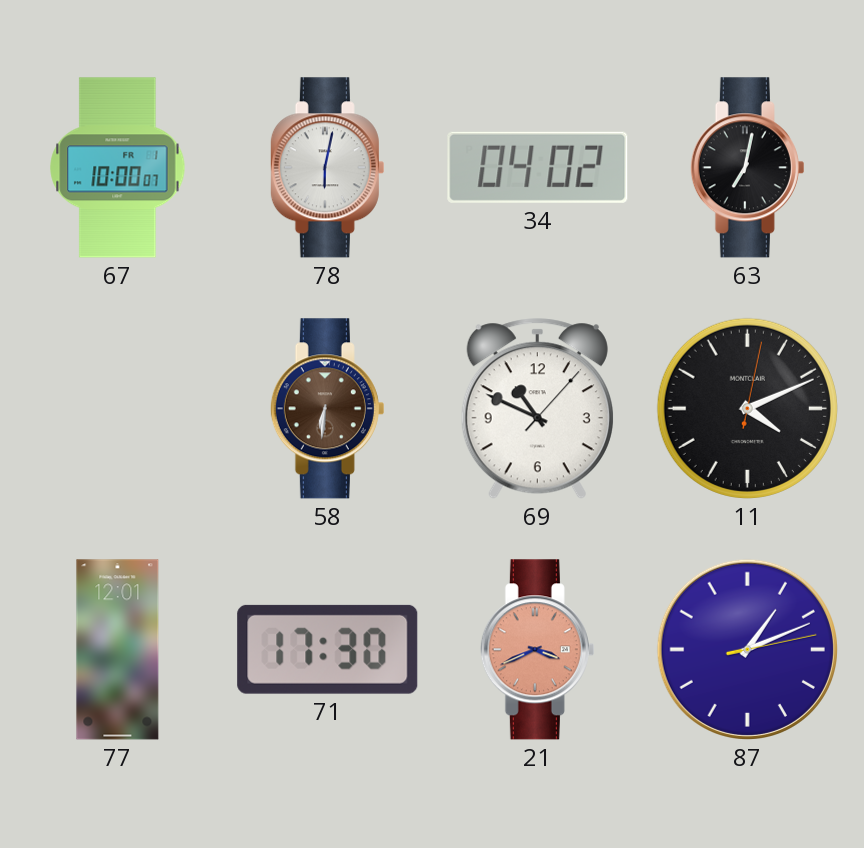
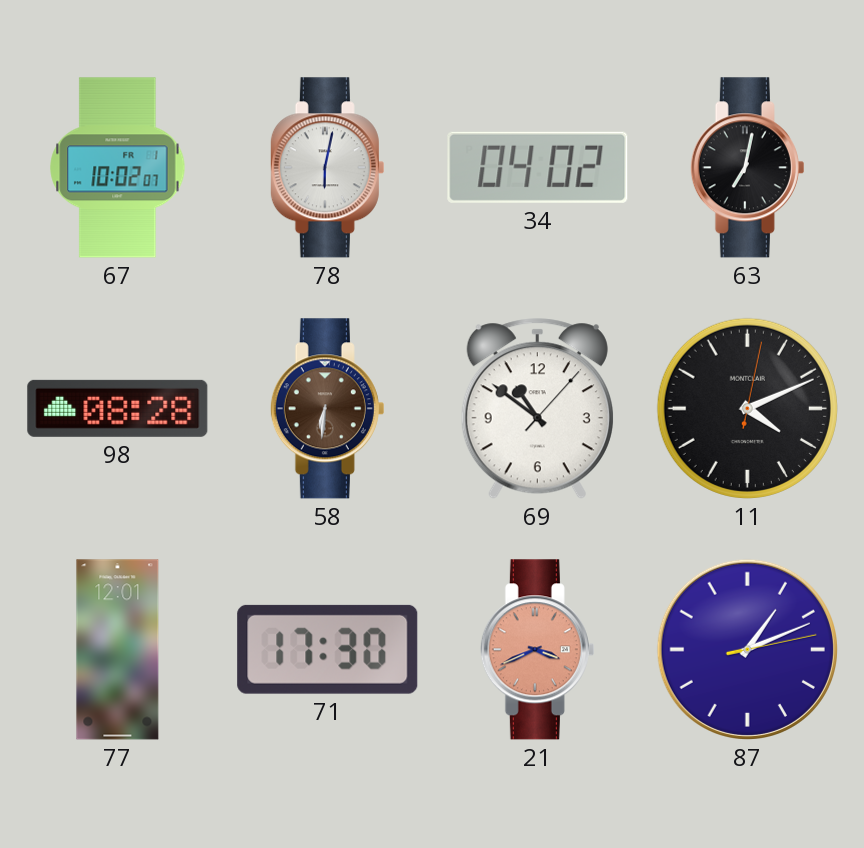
67: 10:00 -> 10:02
98: none -> 08:28
69: 10:49 -> 10:51
